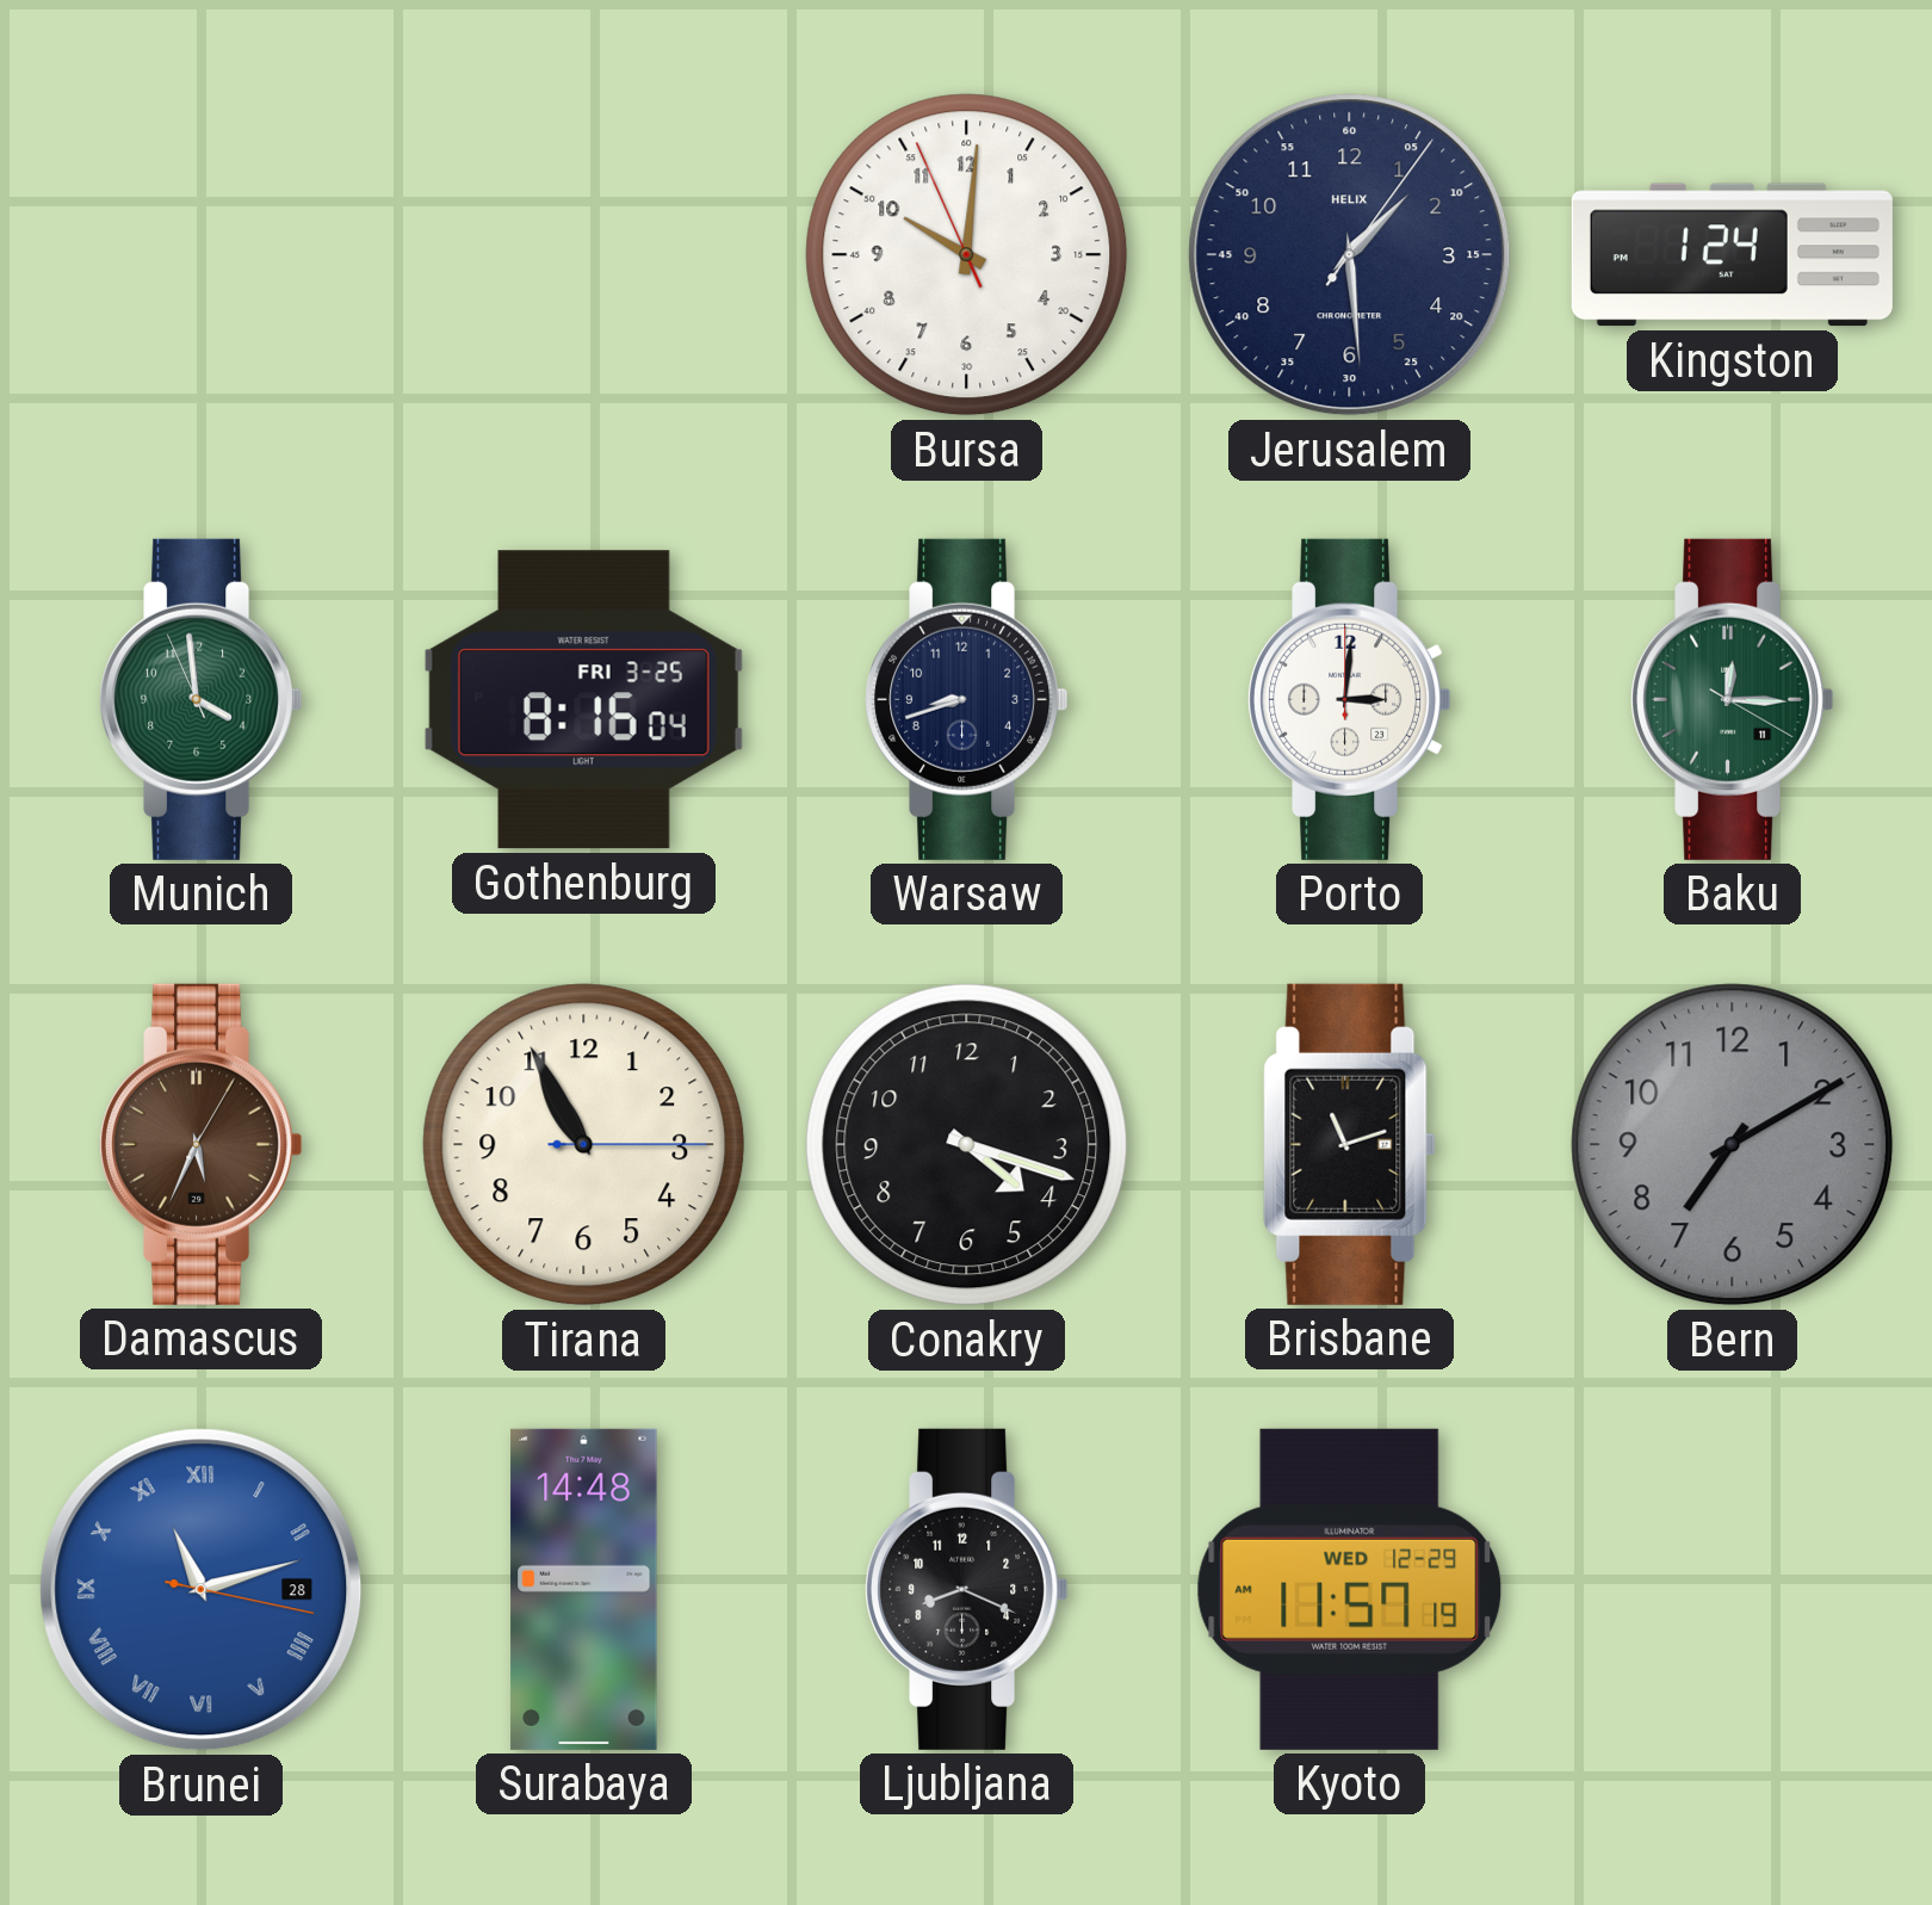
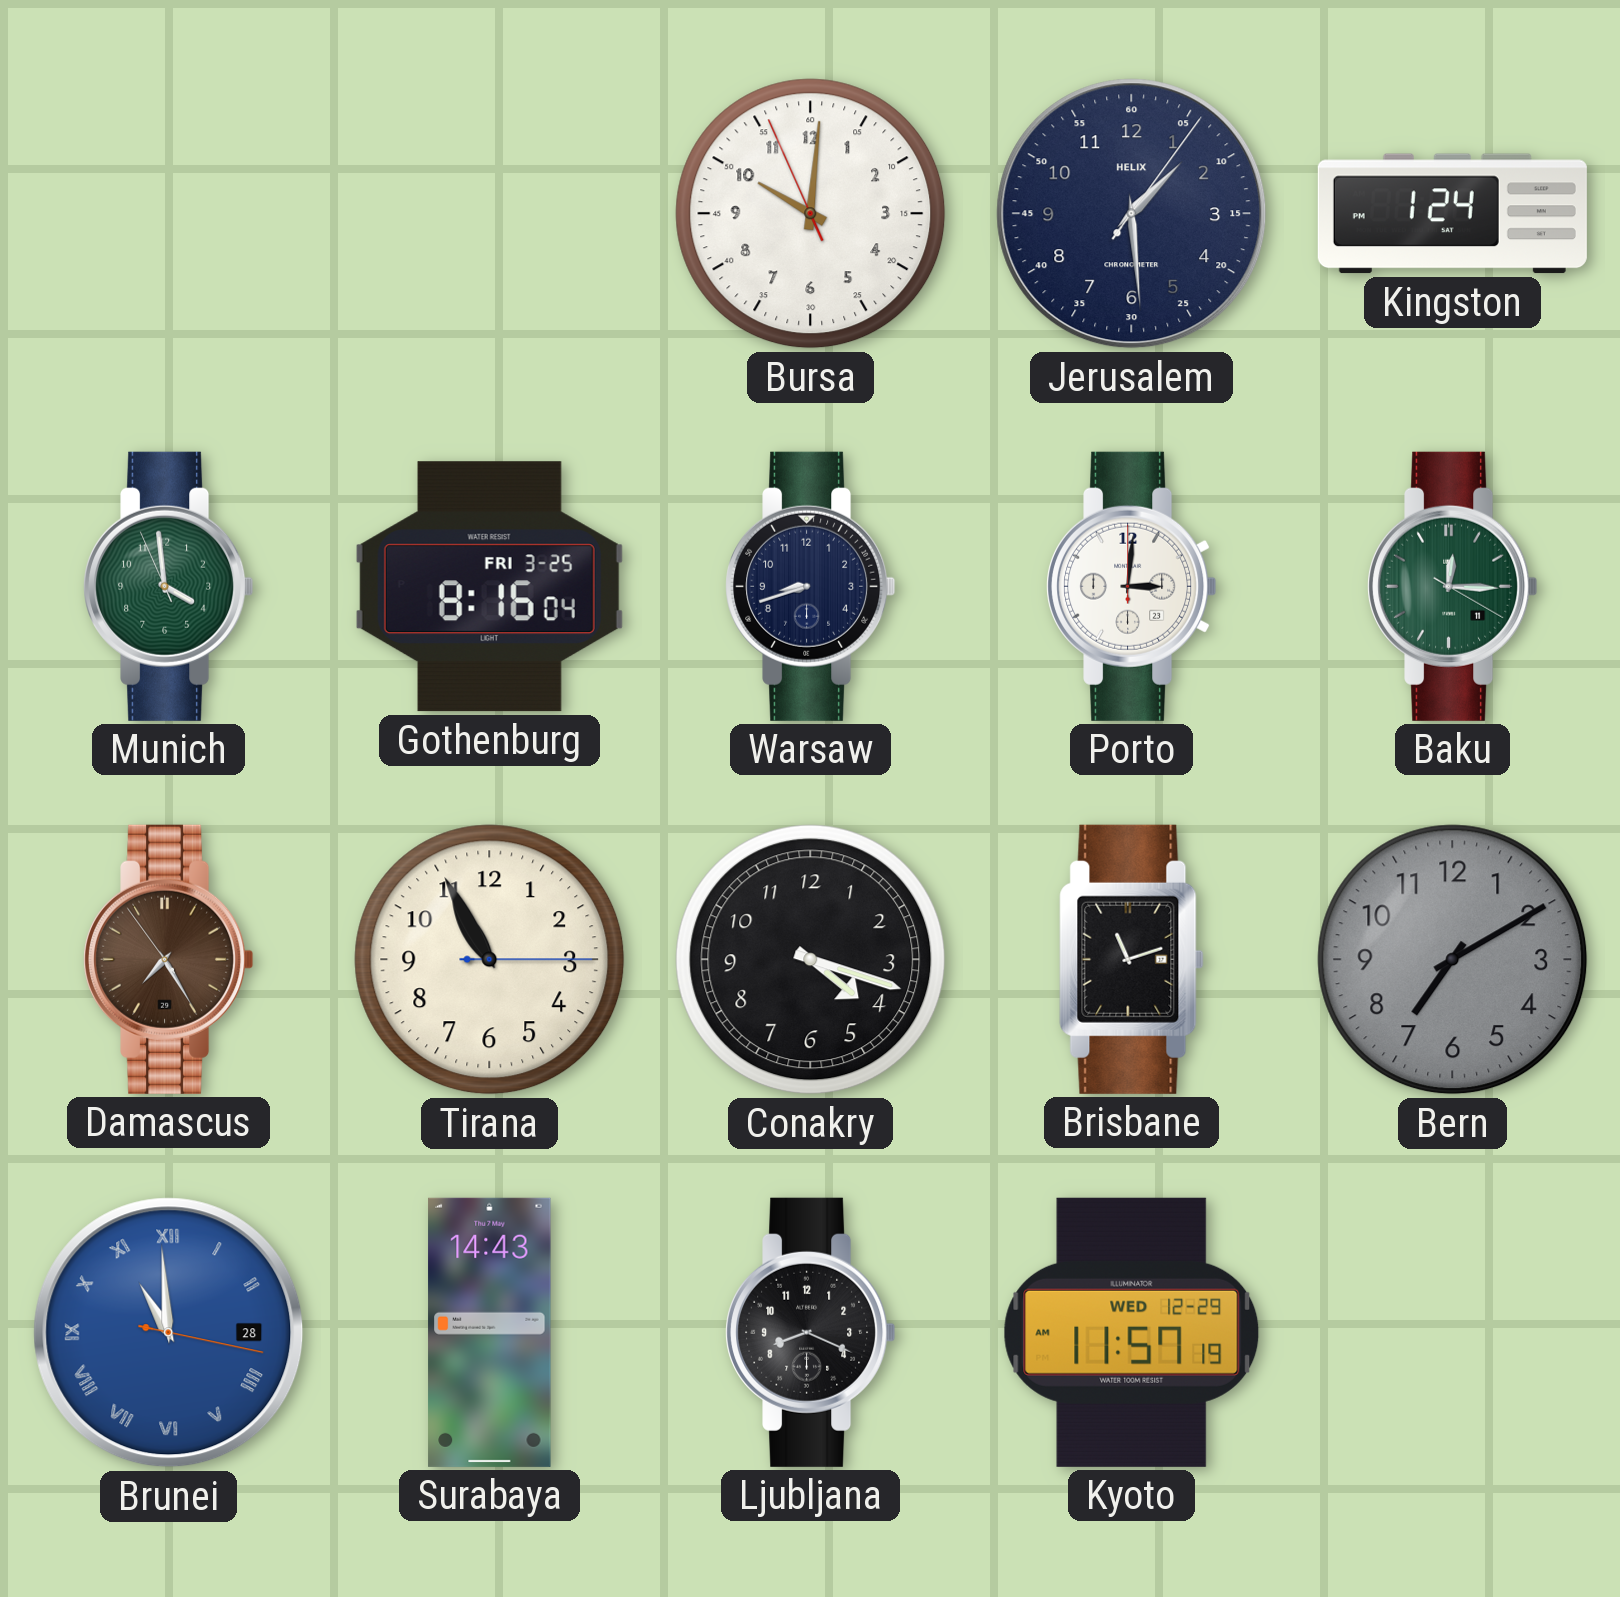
Damascus: 5:34 -> 7:24
Brunei: 11:12 -> 10:59
Surabaya: 14:48 -> 14:43
